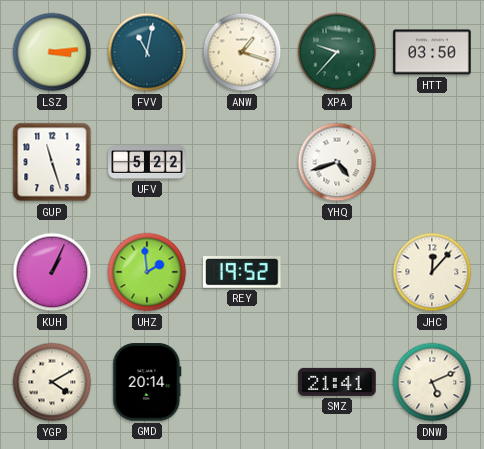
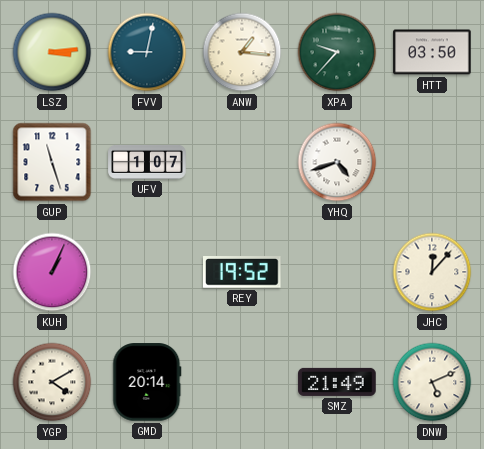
FVV: 11:02 -> 9:02
ANW: 1:18 -> 1:16
UFV: 5:22 -> 1:07
UHZ: 1:59 -> none
SMZ: 21:41 -> 21:49
